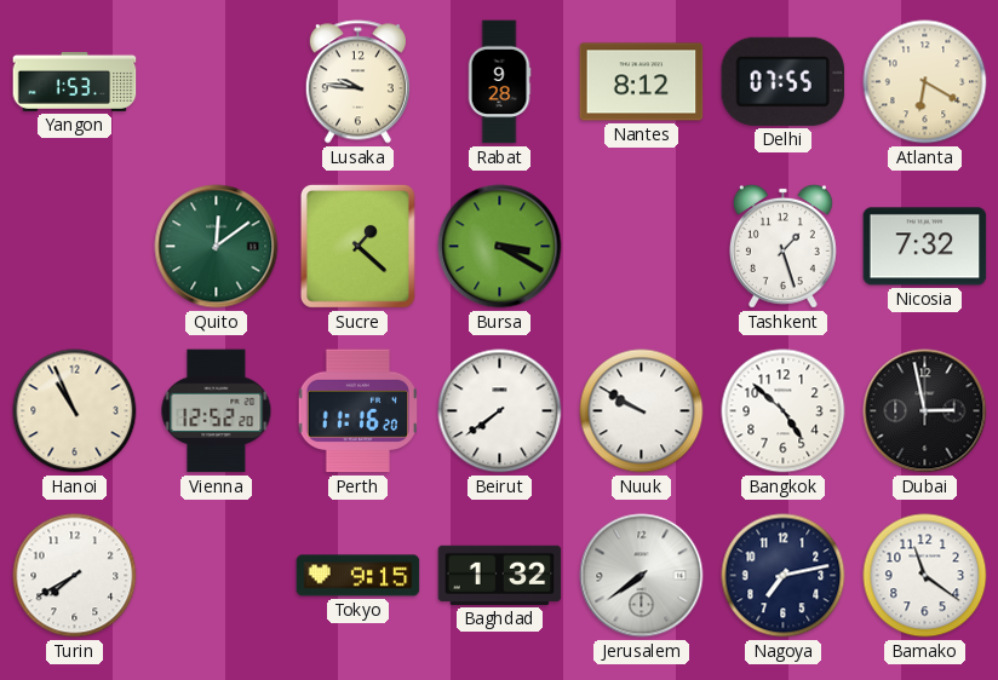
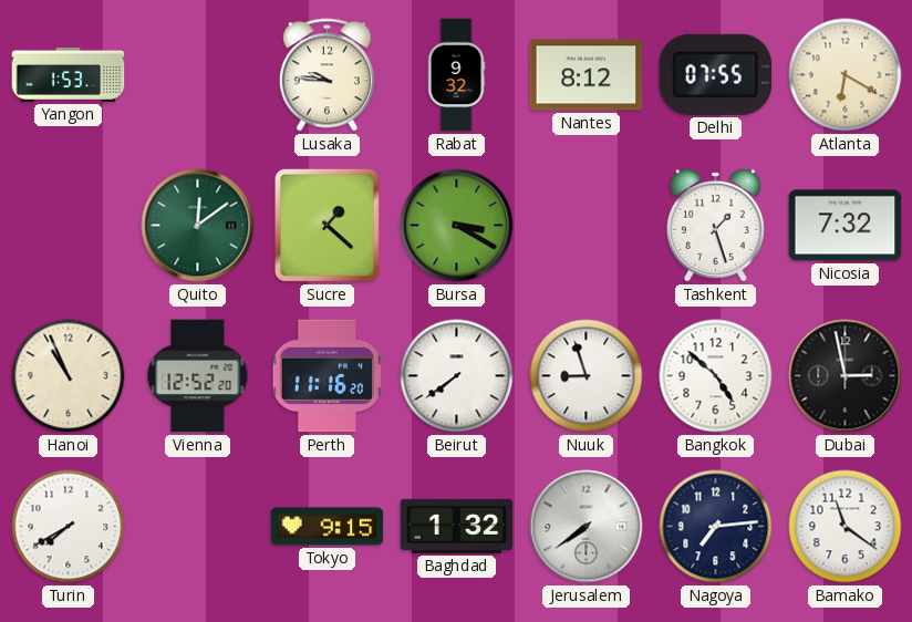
Rabat: 9:28 -> 9:32
Nuuk: 9:50 -> 8:57
Nagoya: 7:13 -> 7:14
